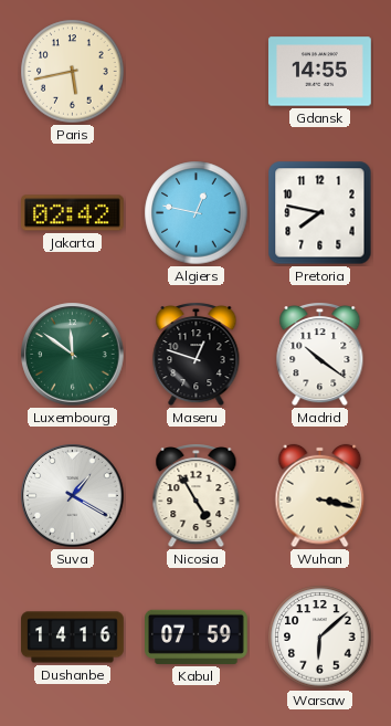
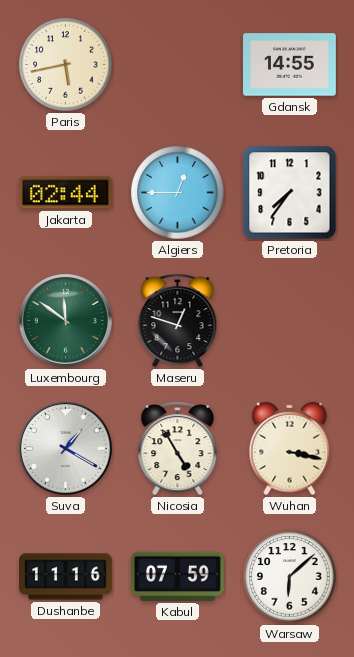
Jakarta: 02:42 -> 02:44
Algiers: 12:47 -> 12:45
Pretoria: 7:47 -> 7:36
Madrid: 10:21 -> none
Dushanbe: 14:16 -> 11:16
